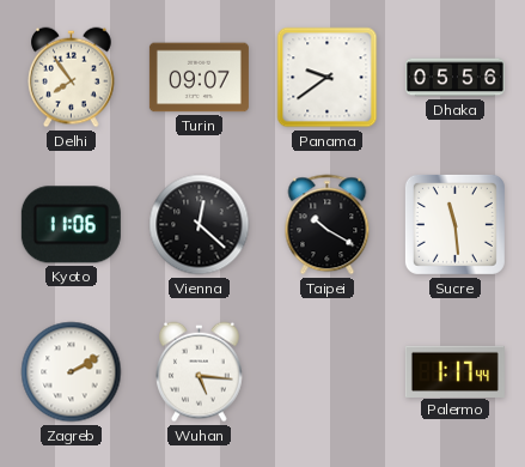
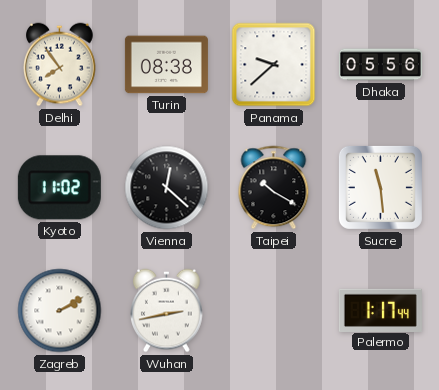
Turin: 09:07 -> 08:38
Panama: 9:39 -> 9:38
Kyoto: 11:06 -> 11:02
Wuhan: 5:16 -> 2:43
